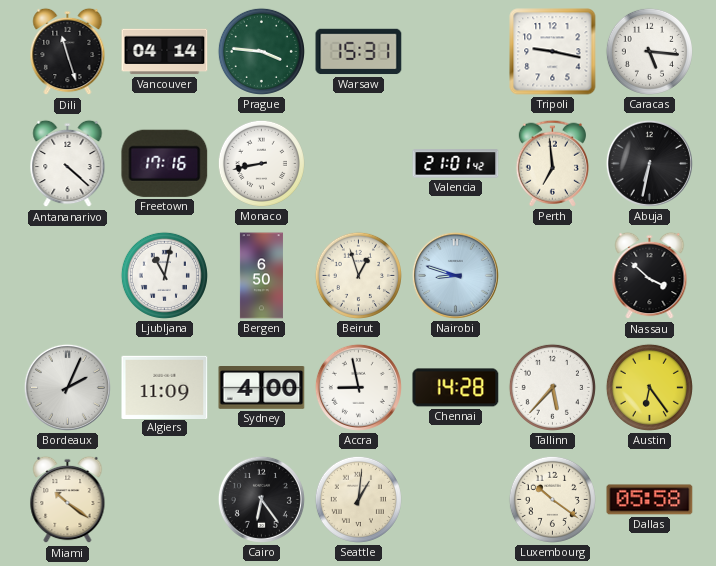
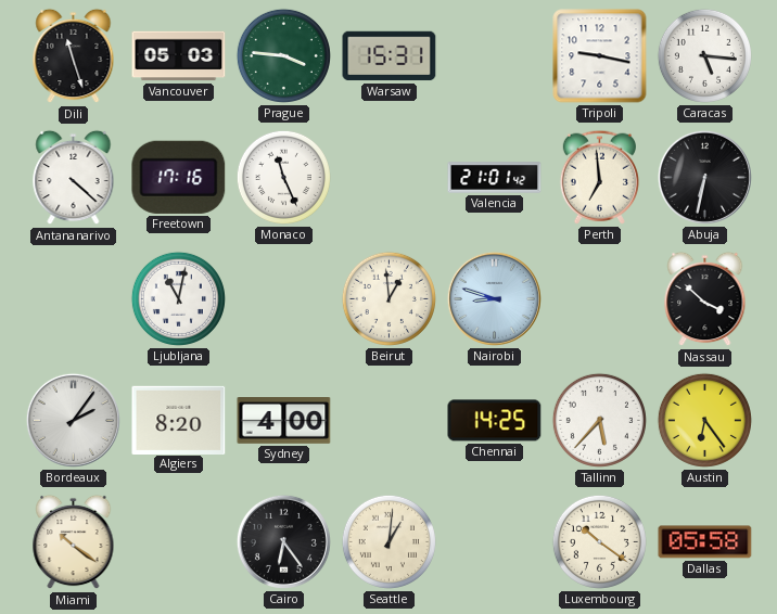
Vancouver: 04:14 -> 05:03
Monaco: 8:43 -> 11:26
Bergen: 6:50 -> none
Beirut: 12:57 -> 12:59
Bordeaux: 2:04 -> 2:06
Algiers: 11:09 -> 8:20
Accra: 8:58 -> none
Chennai: 14:28 -> 14:25
